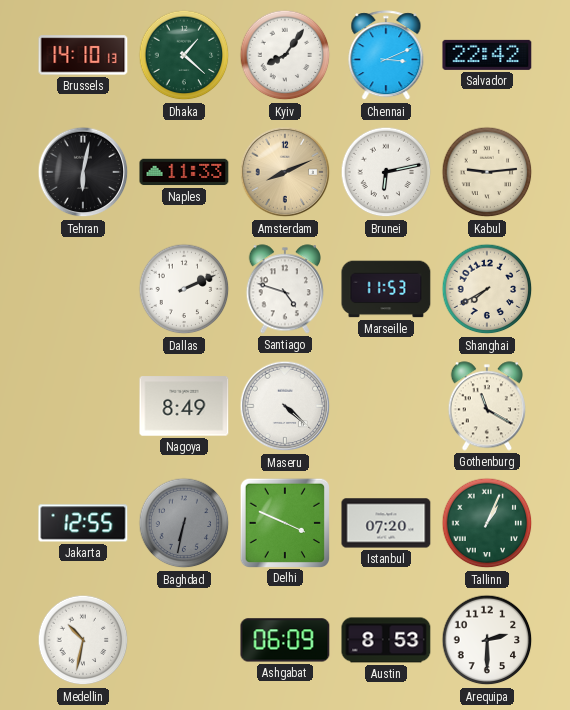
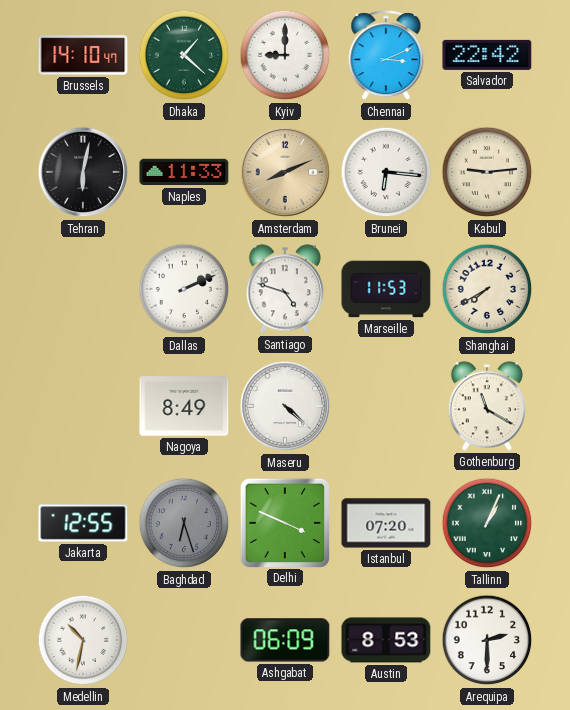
Brussels: 14:10:13 -> 14:10:47
Kyiv: 8:06 -> 9:00
Brunei: 6:13 -> 6:16
Baghdad: 6:32 -> 6:27
